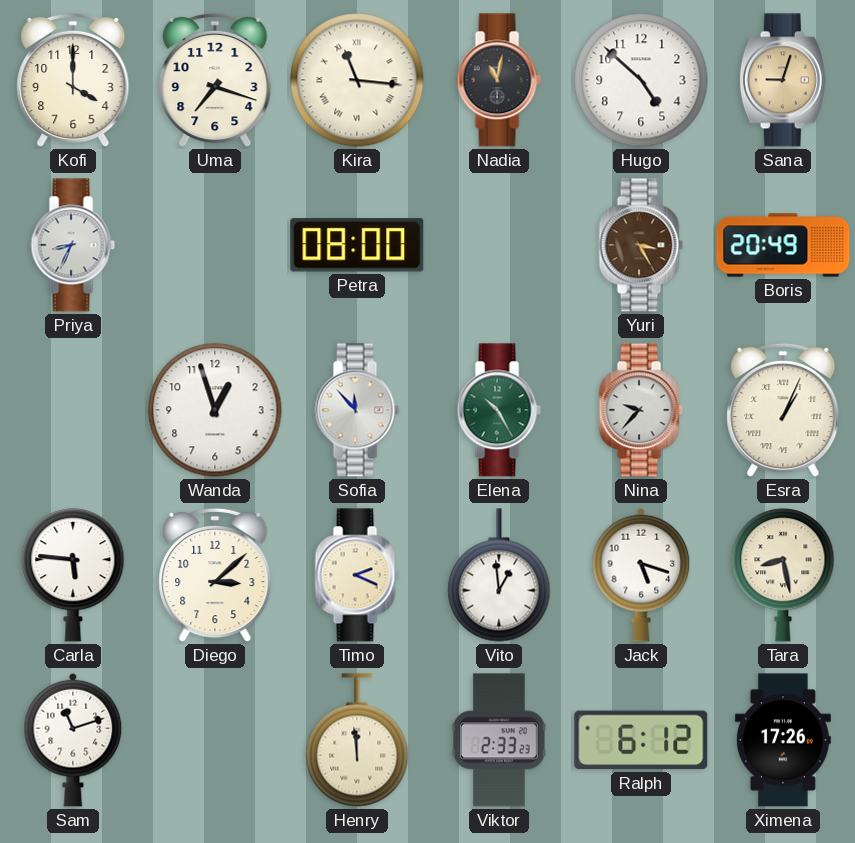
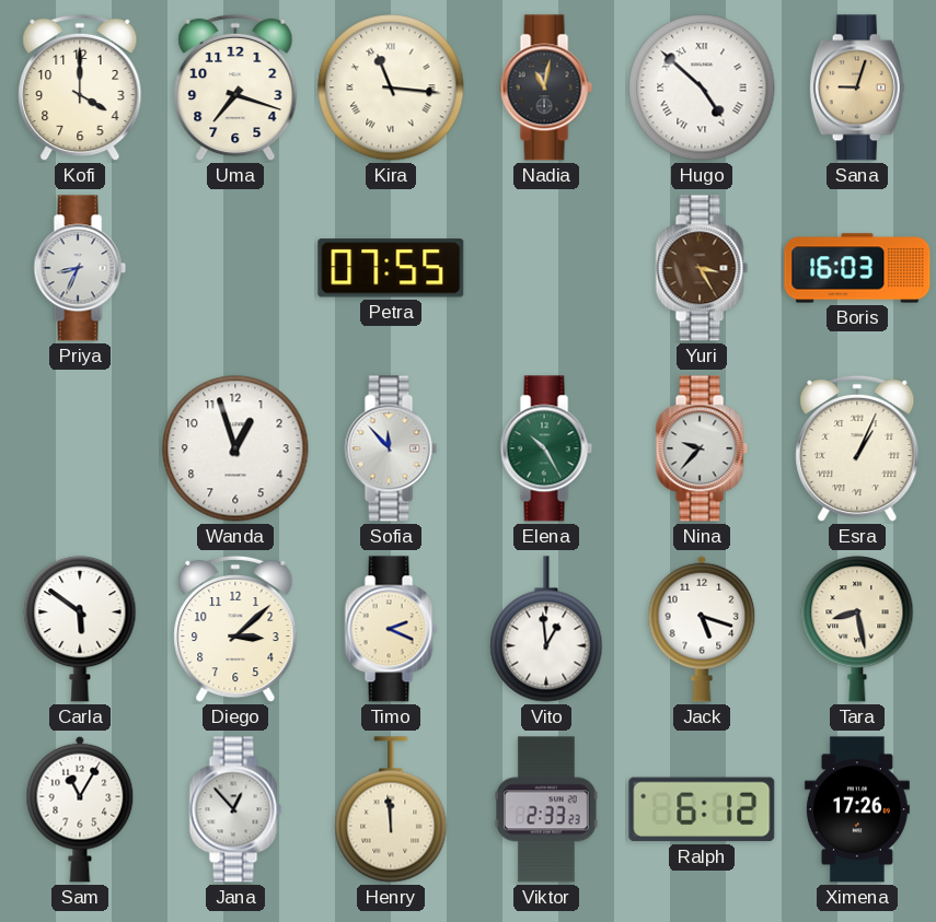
Hugo numerals: Arabic -> Roman
Petra: 08:00 -> 07:55
Boris: 20:49 -> 16:03
Carla: 5:46 -> 5:51
Sam: 11:12 -> 11:05
Jana: none -> 12:53
